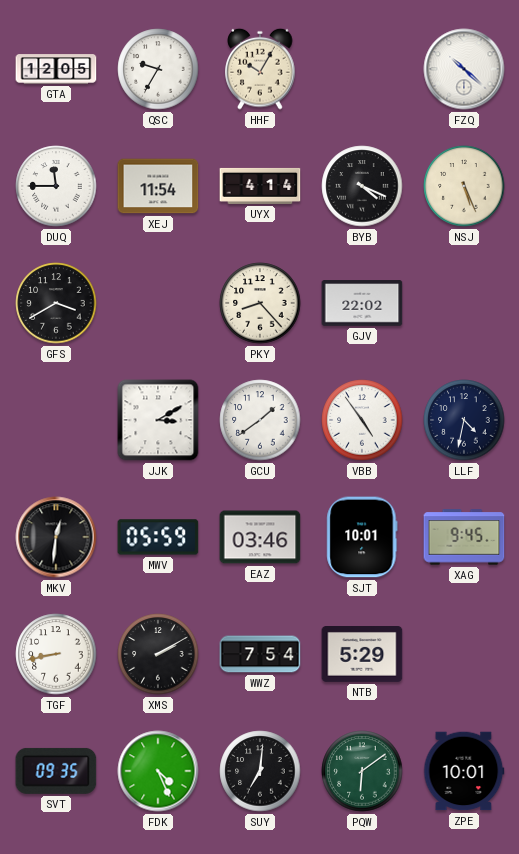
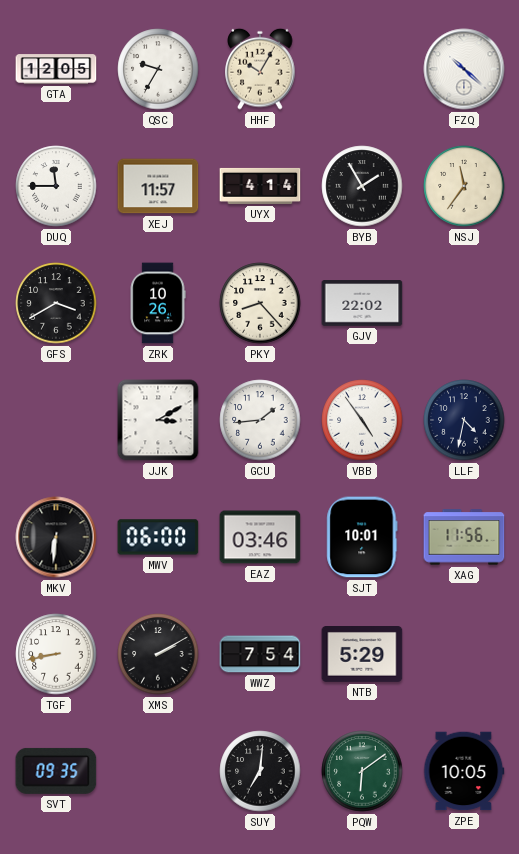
XEJ: 11:54 -> 11:57
BYB: 4:19 -> 1:55
NSJ: 5:26 -> 11:36
ZRK: none -> 10:26
GCU: 1:39 -> 1:44
MKV: 12:31 -> 6:31
MWV: 05:59 -> 06:00
XAG: 9:45 -> 11:56
FDK: 4:26 -> none
ZPE: 10:01 -> 10:05
